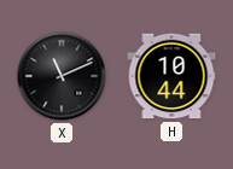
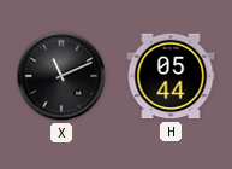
H: 10:44 -> 05:44
